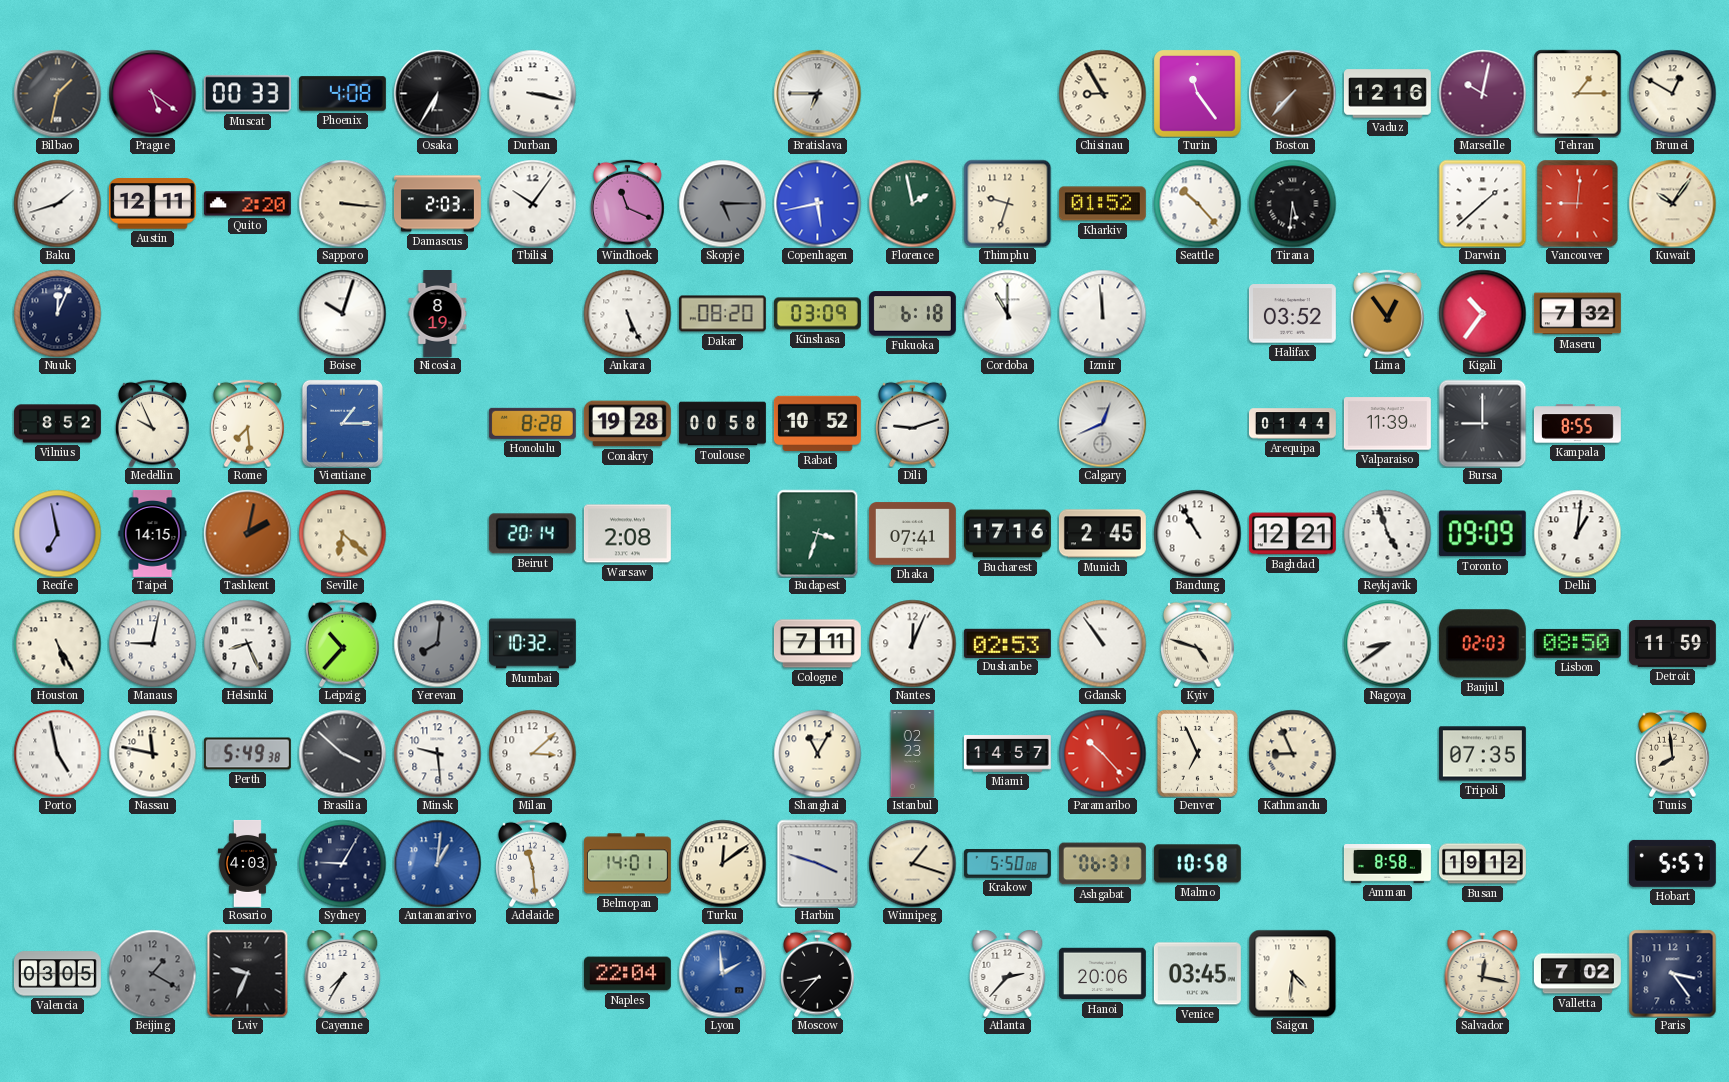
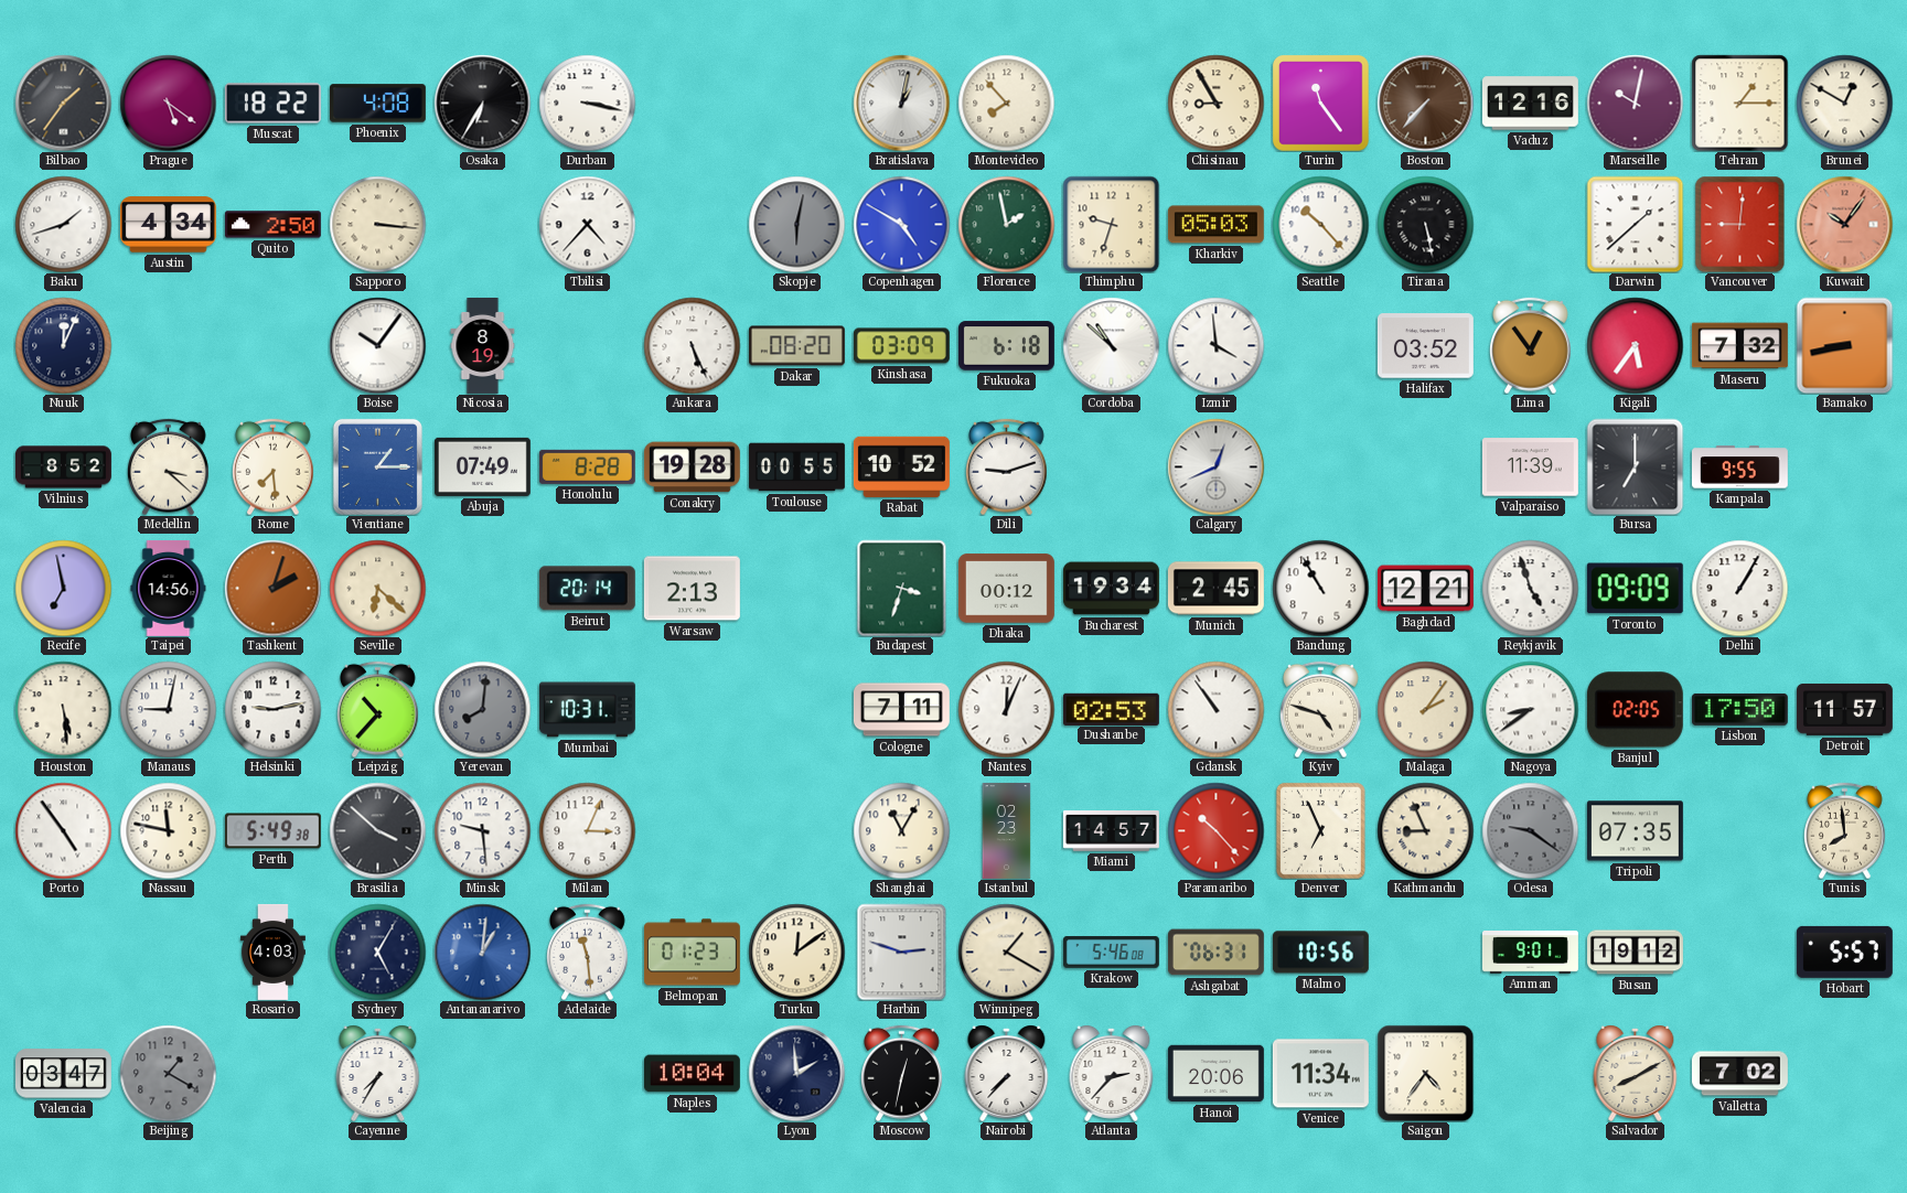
Bilbao: 1:32 -> 1:36
Muscat: 00:33 -> 18:22
Bratislava: 6:45 -> 1:02
Montevideo: none -> 7:53
Austin: 12:11 -> 4:34
Quito: 2:20 -> 2:50
Damascus: 2:03 -> none
Tbilisi: 10:06 -> 4:37
Windhoek: 11:19 -> none
Skopje: 5:15 -> 6:02
Copenhagen: 5:43 -> 4:50
Kharkiv: 01:52 -> 05:03
Tirana: 5:31 -> 5:28
Kuwait dial: cream -> salmon
Boise: 10:03 -> 10:06
Cordoba: 11:00 -> 10:52
Izmir: 11:59 -> 3:59
Kigali: 10:36 -> 5:36
Bamako: none -> 8:43
Medellin: 9:56 -> 3:22
Abuja: none -> 07:49
Toulouse: 00:58 -> 00:55
Arequipa: 01:44 -> none
Bursa: 9:00 -> 7:00
Kampala: 8:55 -> 9:55
Taipei: 14:15 -> 14:56
Tashkent: 2:02 -> 2:03
Warsaw: 2:08 -> 2:13
Dhaka: 07:41 -> 00:12
Bucharest: 17:16 -> 19:34
Delhi: 1:01 -> 1:05
Houston: 5:25 -> 5:29
Helsinki: 8:26 -> 9:13
Mumbai: 10:32 -> 10:31
Malaga: none -> 2:06
Banjul: 02:03 -> 02:05
Lisbon: 08:50 -> 17:50
Detroit: 11:59 -> 11:57
Porto: 4:58 -> 4:54
Milan: 3:08 -> 3:04
Odesa: none -> 9:21
Sydney: 9:05 -> 5:05
Belmopan: 14:01 -> 01:23
Harbin: 3:48 -> 2:48
Winnipeg: 1:18 -> 1:20
Krakow: 5:50 -> 5:46
Malmo: 10:58 -> 10:56
Amman: 8:58 -> 9:01
Valencia: 03:05 -> 03:47
Lviv: 9:34 -> none
Naples: 22:04 -> 10:04
Lyon dial: blue -> navy
Moscow: 8:37 -> 12:32
Nairobi: none -> 7:37
Venice: 03:45 -> 11:34
Saigon: 4:31 -> 4:36
Salvador: 12:17 -> 8:10
Paris: 3:24 -> none
